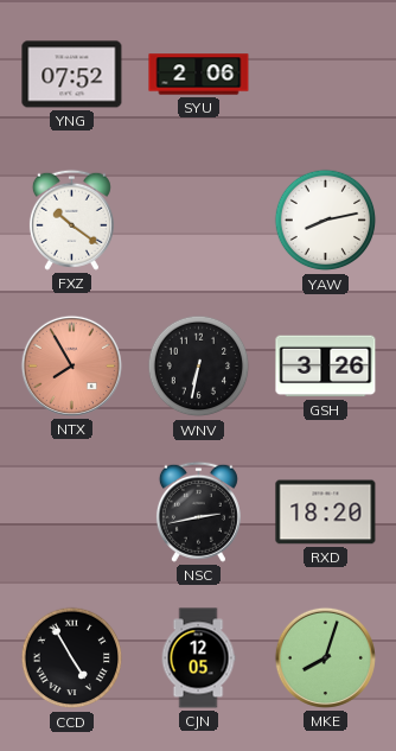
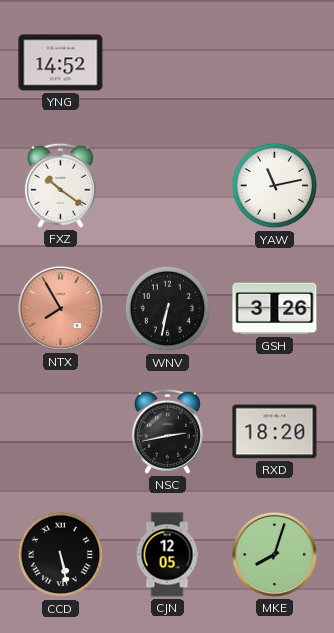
YNG: 07:52 -> 14:52
SYU: 2:06 -> none
YAW: 8:13 -> 11:13
CCD: 4:55 -> 5:28
